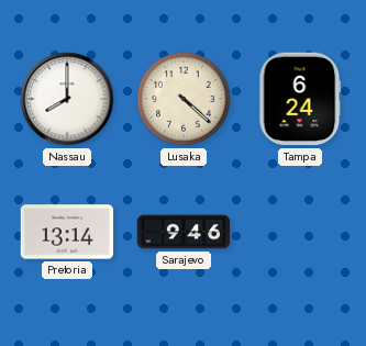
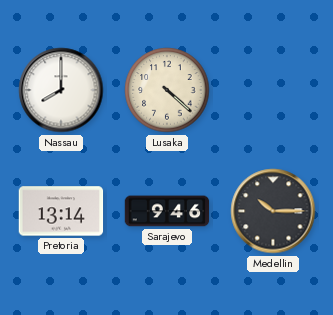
Tampa: 6:24 -> none
Medellin: none -> 10:15
